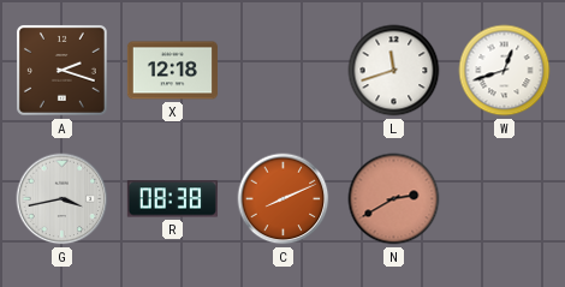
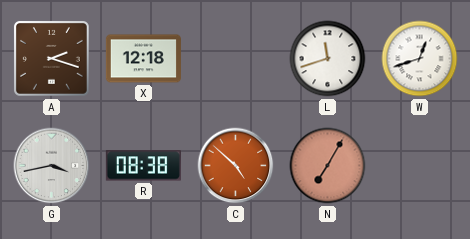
C: 8:11 -> 4:52
N: 2:40 -> 7:05
